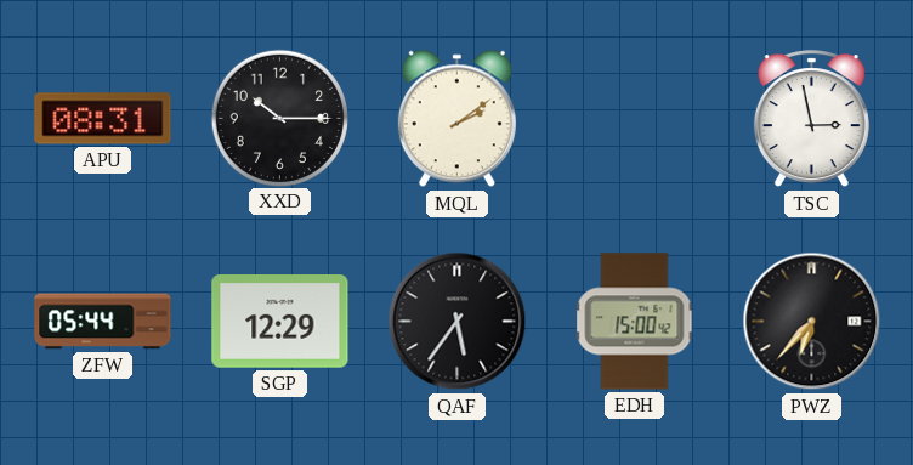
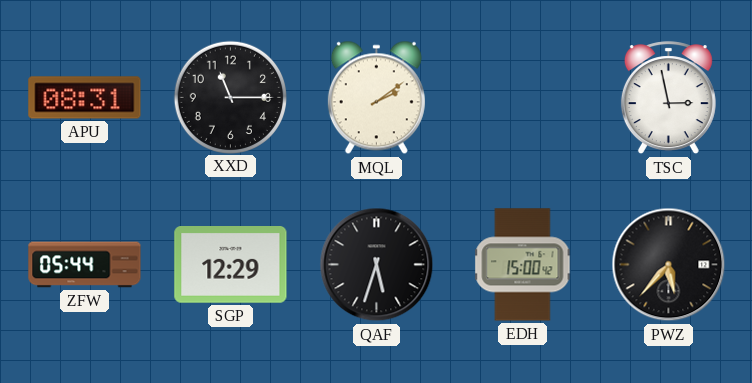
XXD: 10:15 -> 11:15
QAF: 5:36 -> 5:33
PWZ: 6:37 -> 5:37
